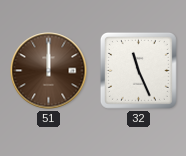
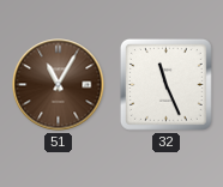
51: 12:00 -> 11:05
